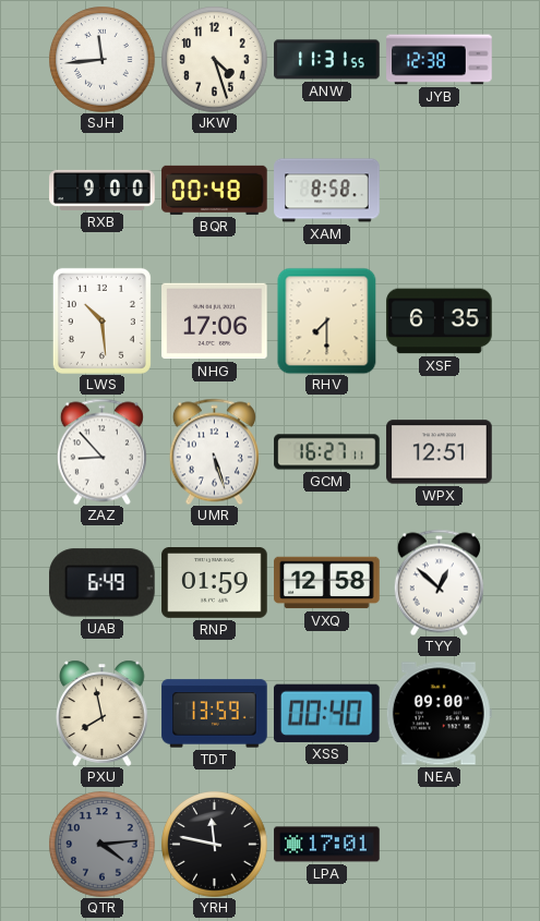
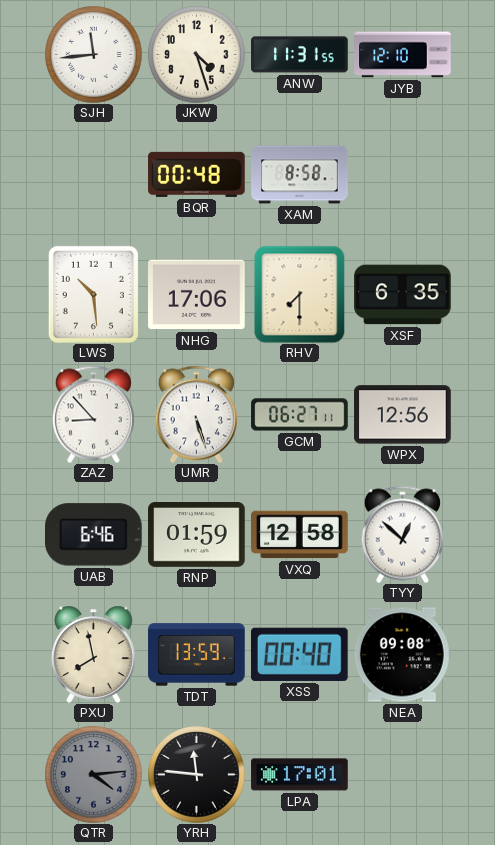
JYB: 12:38 -> 12:10
RXB: 9:00 -> none
GCM: 16:27 -> 06:27
WPX: 12:51 -> 12:56
UAB: 6:49 -> 6:46
NEA: 09:00 -> 09:08
YRH: 11:47 -> 11:46
